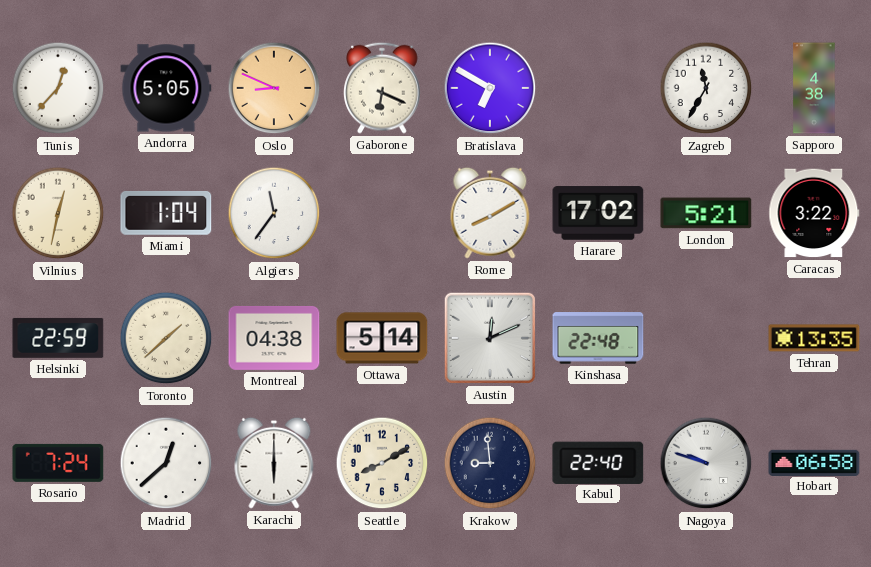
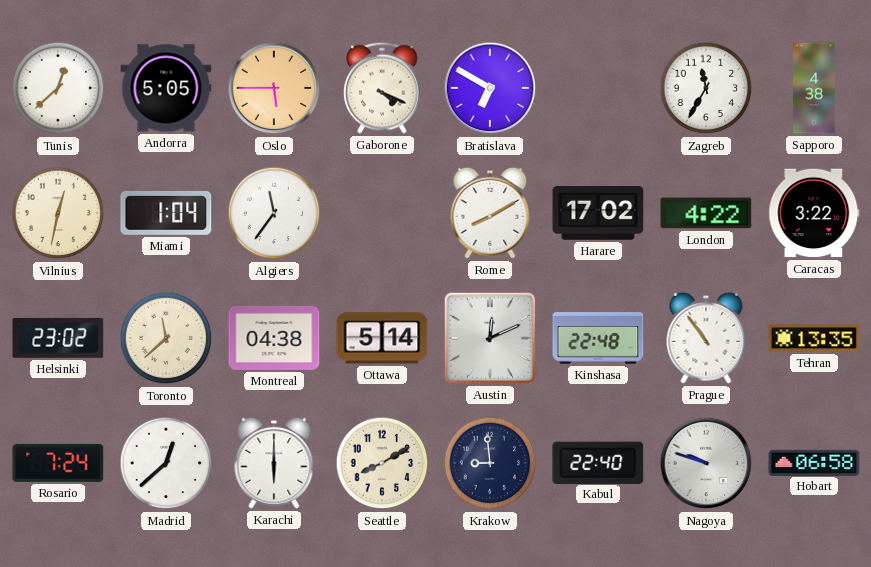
Tunis: 12:37 -> 12:38
Oslo: 8:49 -> 5:45
Gaborone: 6:19 -> 4:19
London: 5:21 -> 4:22
Helsinki: 22:59 -> 23:02
Toronto: 1:38 -> 11:38
Prague: none -> 10:54
